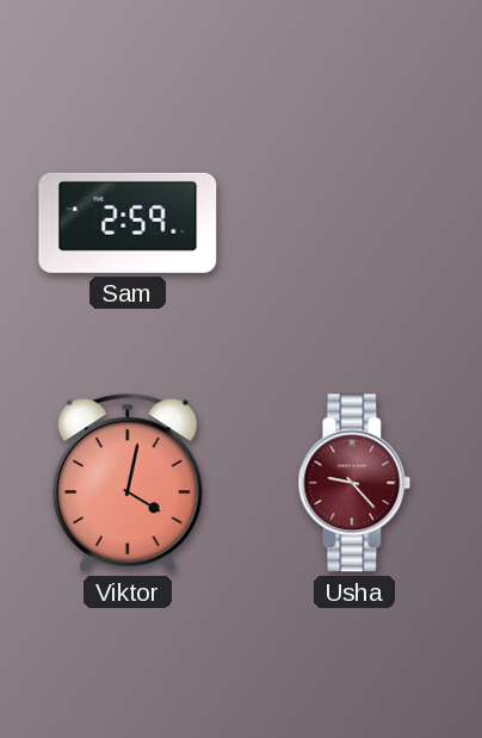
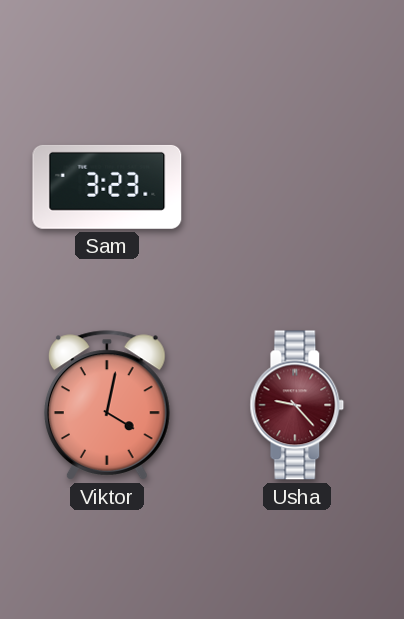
Sam: 2:59 -> 3:23
